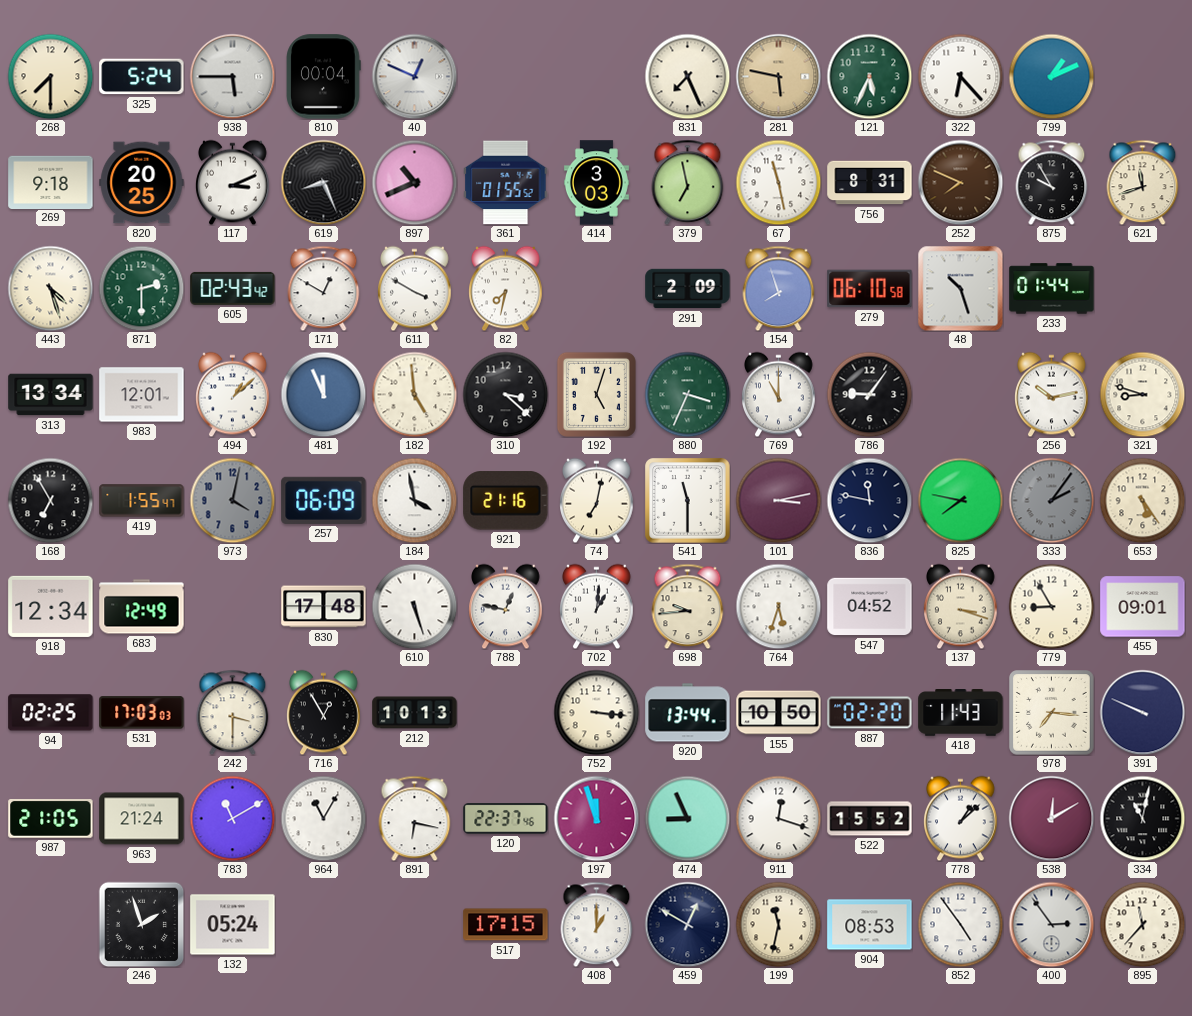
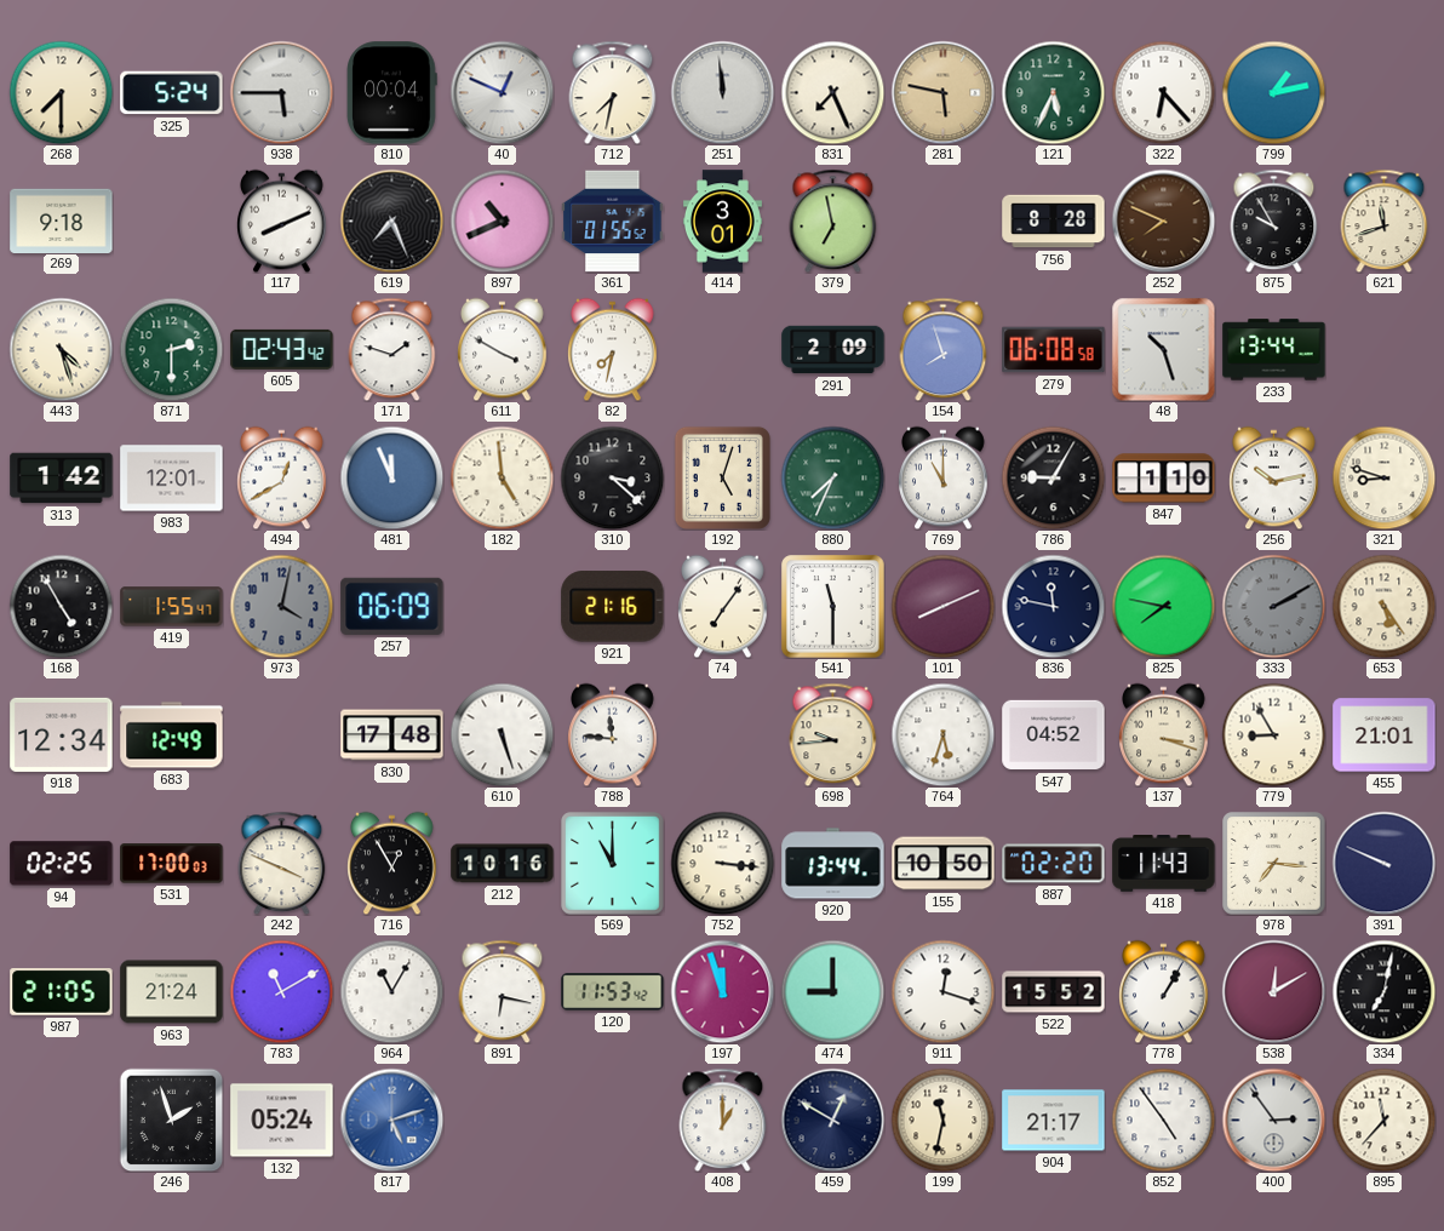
712: none -> 7:32
251: none -> 11:59
799: 1:11 -> 1:13
820: 20:25 -> none
117: 3:11 -> 8:11
619: 8:26 -> 7:26
414: 3:03 -> 3:01
67: 11:28 -> none
756: 8:31 -> 8:28
171: 12:50 -> 1:48
279: 06:10 -> 06:08
233: 01:44 -> 13:44
313: 13:34 -> 1:42
494: 1:08 -> 12:40
880: 3:34 -> 7:34
786: 9:06 -> 9:05
847: none -> 1:10
168: 6:55 -> 4:55
184: 3:58 -> none
74: 7:02 -> 7:06
101: 3:13 -> 8:11
333: 2:06 -> 2:10
788: 12:47 -> 11:46
702: 1:01 -> none
455: 09:01 -> 21:01
531: 17:03 -> 17:00
242: 3:30 -> 3:49
212: 10:13 -> 10:16
569: none -> 11:00
120: 22:37 -> 11:53
474: 8:56 -> 9:00
778: 1:08 -> 1:05
334: 11:02 -> 7:02
817: none -> 5:12
517: 17:15 -> none
904: 08:53 -> 21:17
